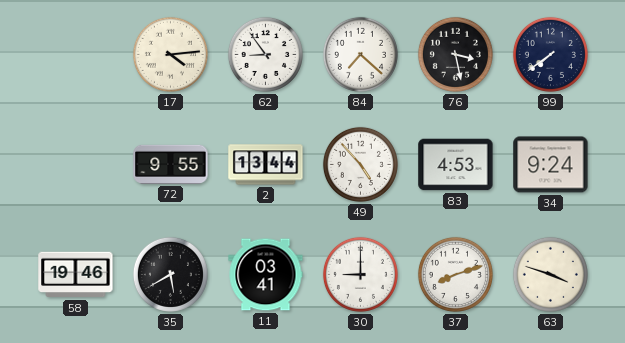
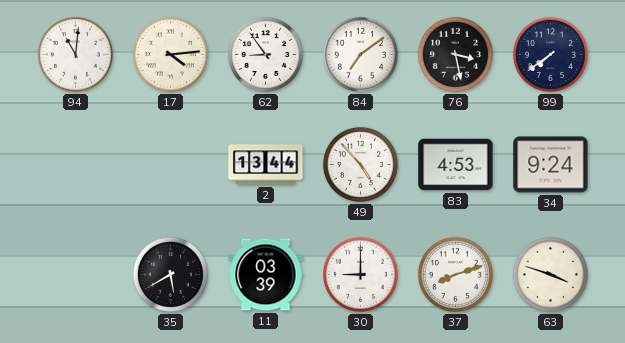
94: none -> 11:01
84: 7:22 -> 7:09
72: 9:55 -> none
58: 19:46 -> none
11: 03:41 -> 03:39
